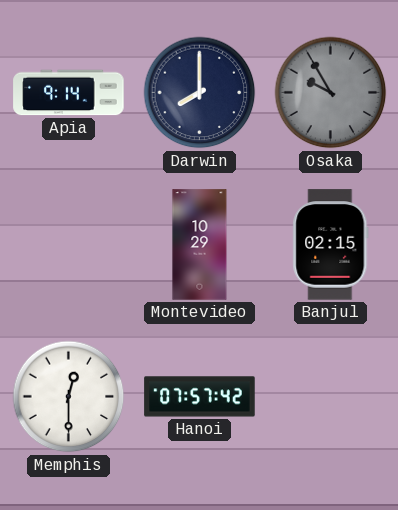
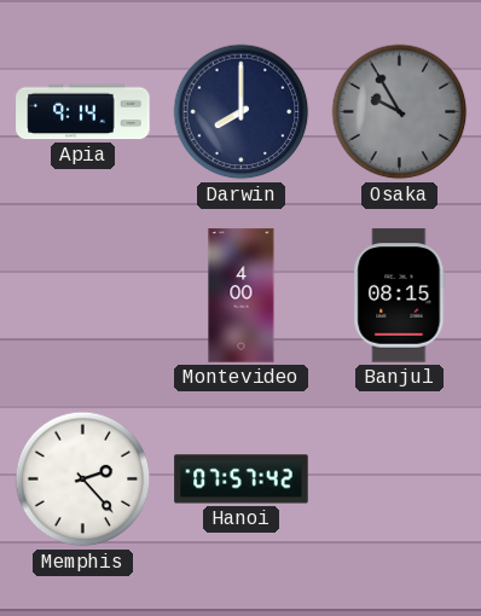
Montevideo: 10:29 -> 4:00
Banjul: 02:15 -> 08:15
Memphis: 12:30 -> 2:23
